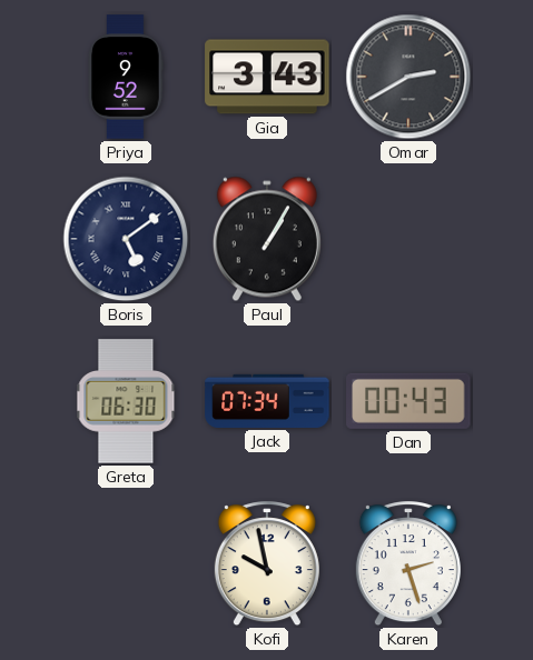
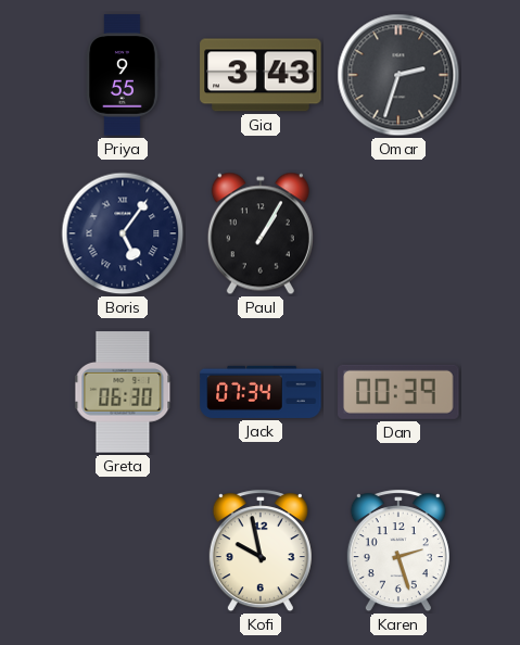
Priya: 9:52 -> 9:55
Omar: 2:40 -> 2:33
Boris: 5:09 -> 5:06
Dan: 00:43 -> 00:39
